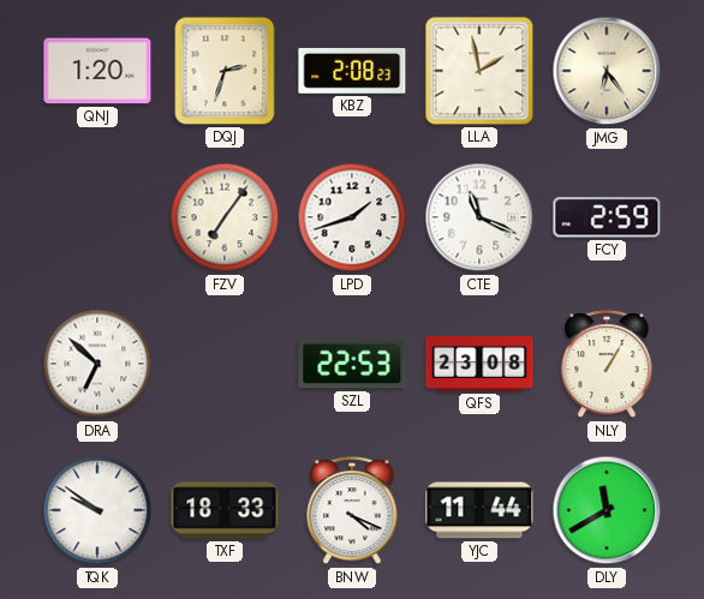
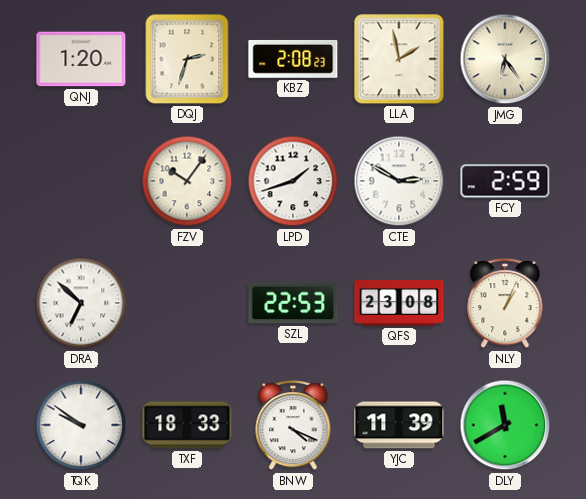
FZV: 7:06 -> 10:06
CTE: 11:19 -> 2:50
NLY: 1:05 -> 1:04
YJC: 11:44 -> 11:39
